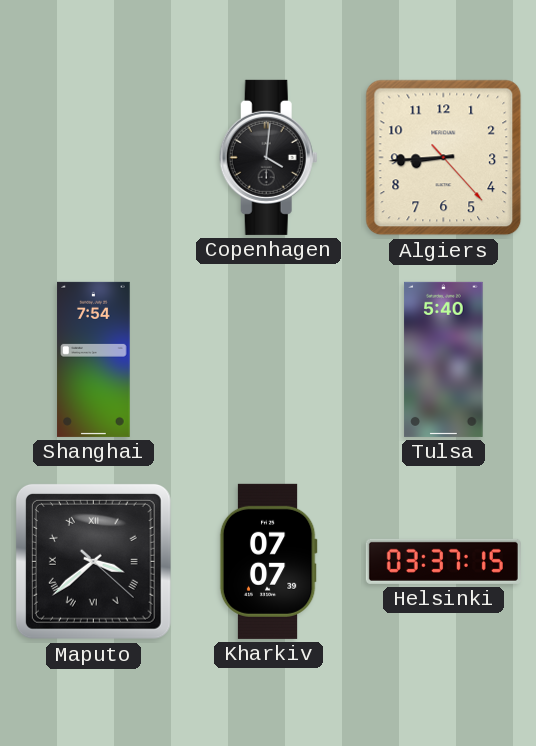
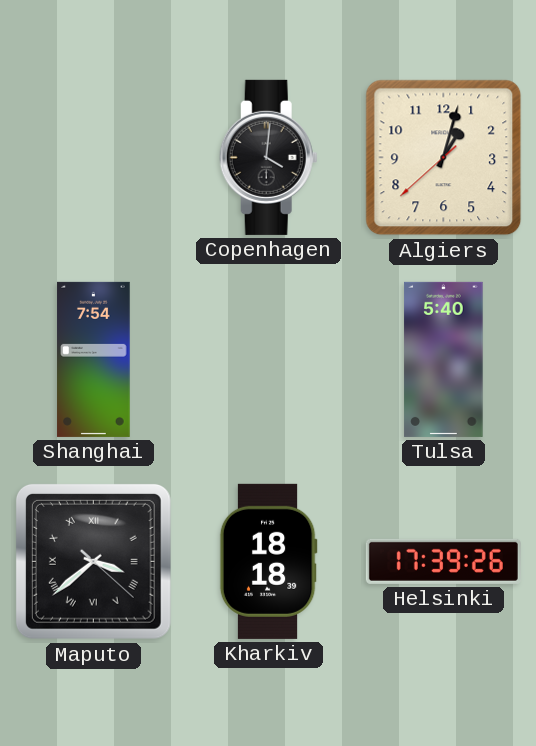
Algiers: 8:44 -> 1:02
Kharkiv: 07:07 -> 18:18
Helsinki: 03:37 -> 17:39
